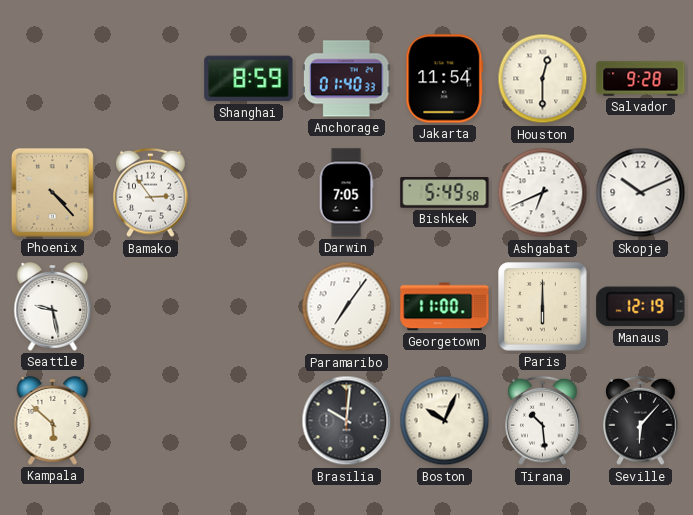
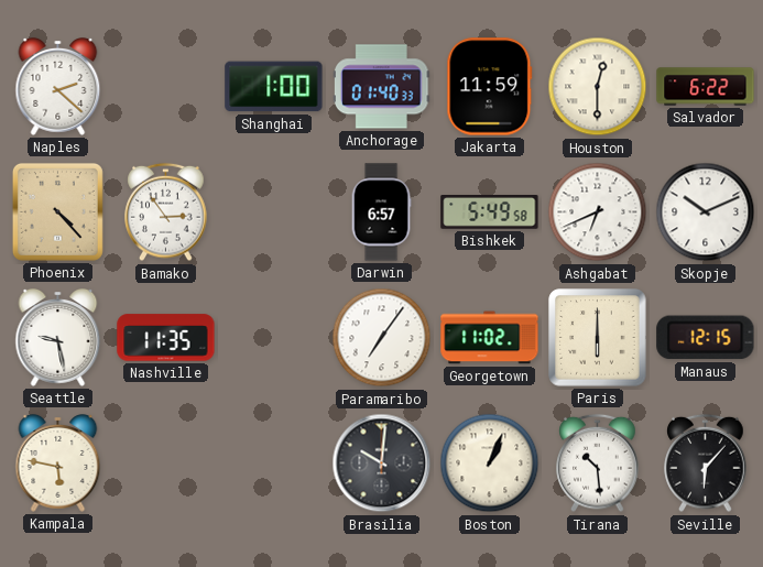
Naples: none -> 2:22
Shanghai: 8:59 -> 1:00
Jakarta: 11:54 -> 11:59
Salvador: 9:28 -> 6:22
Darwin: 7:05 -> 6:57
Nashville: none -> 11:35
Georgetown: 11:00 -> 11:02
Manaus: 12:19 -> 12:15
Kampala: 5:52 -> 5:47
Boston: 10:04 -> 1:04
